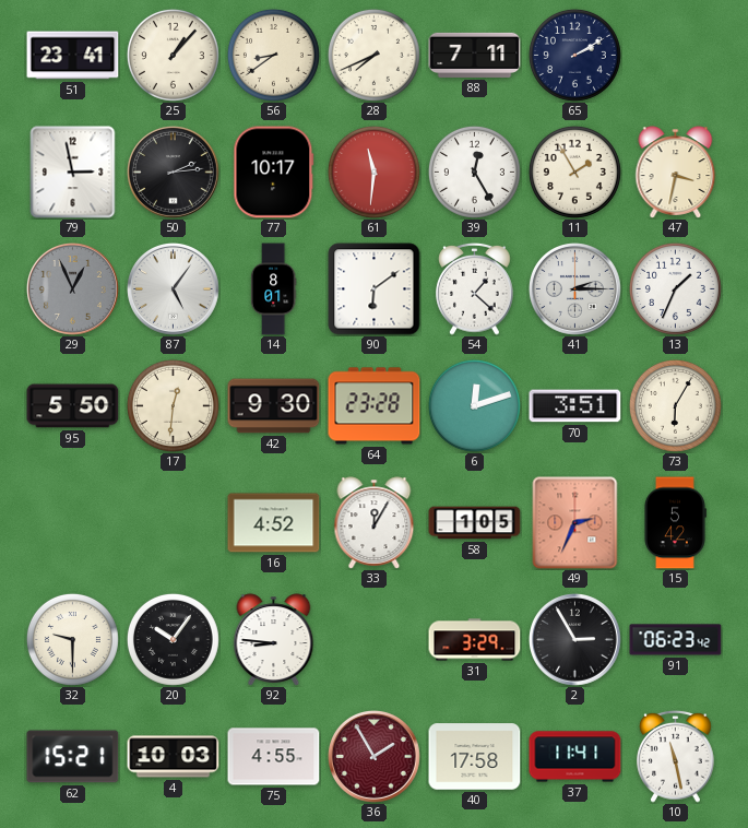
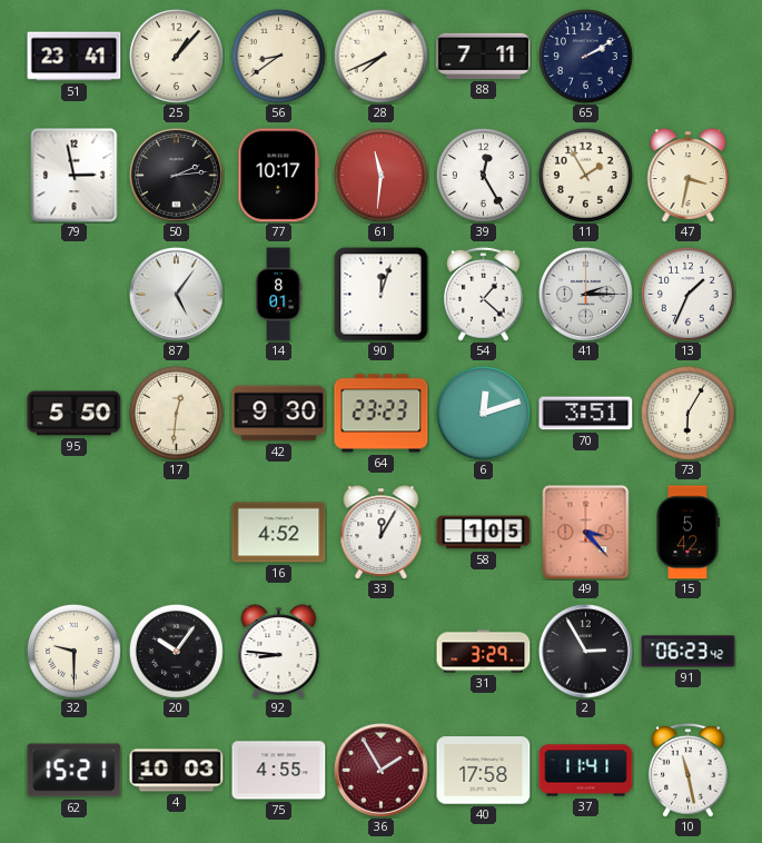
29: 12:56 -> none
90: 6:09 -> 12:03
64: 23:28 -> 23:23
49: 2:34 -> 3:23
